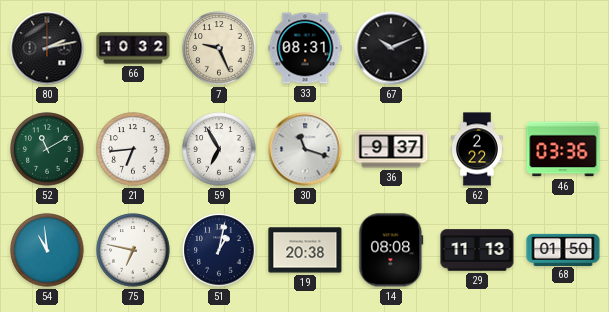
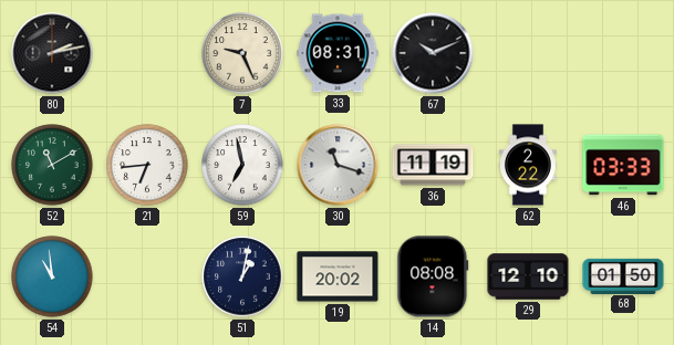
66: 10:32 -> none
59: 6:55 -> 6:58
36: 9:37 -> 11:19
46: 03:36 -> 03:33
75: 6:47 -> none
19: 20:38 -> 20:02
29: 11:13 -> 12:10
